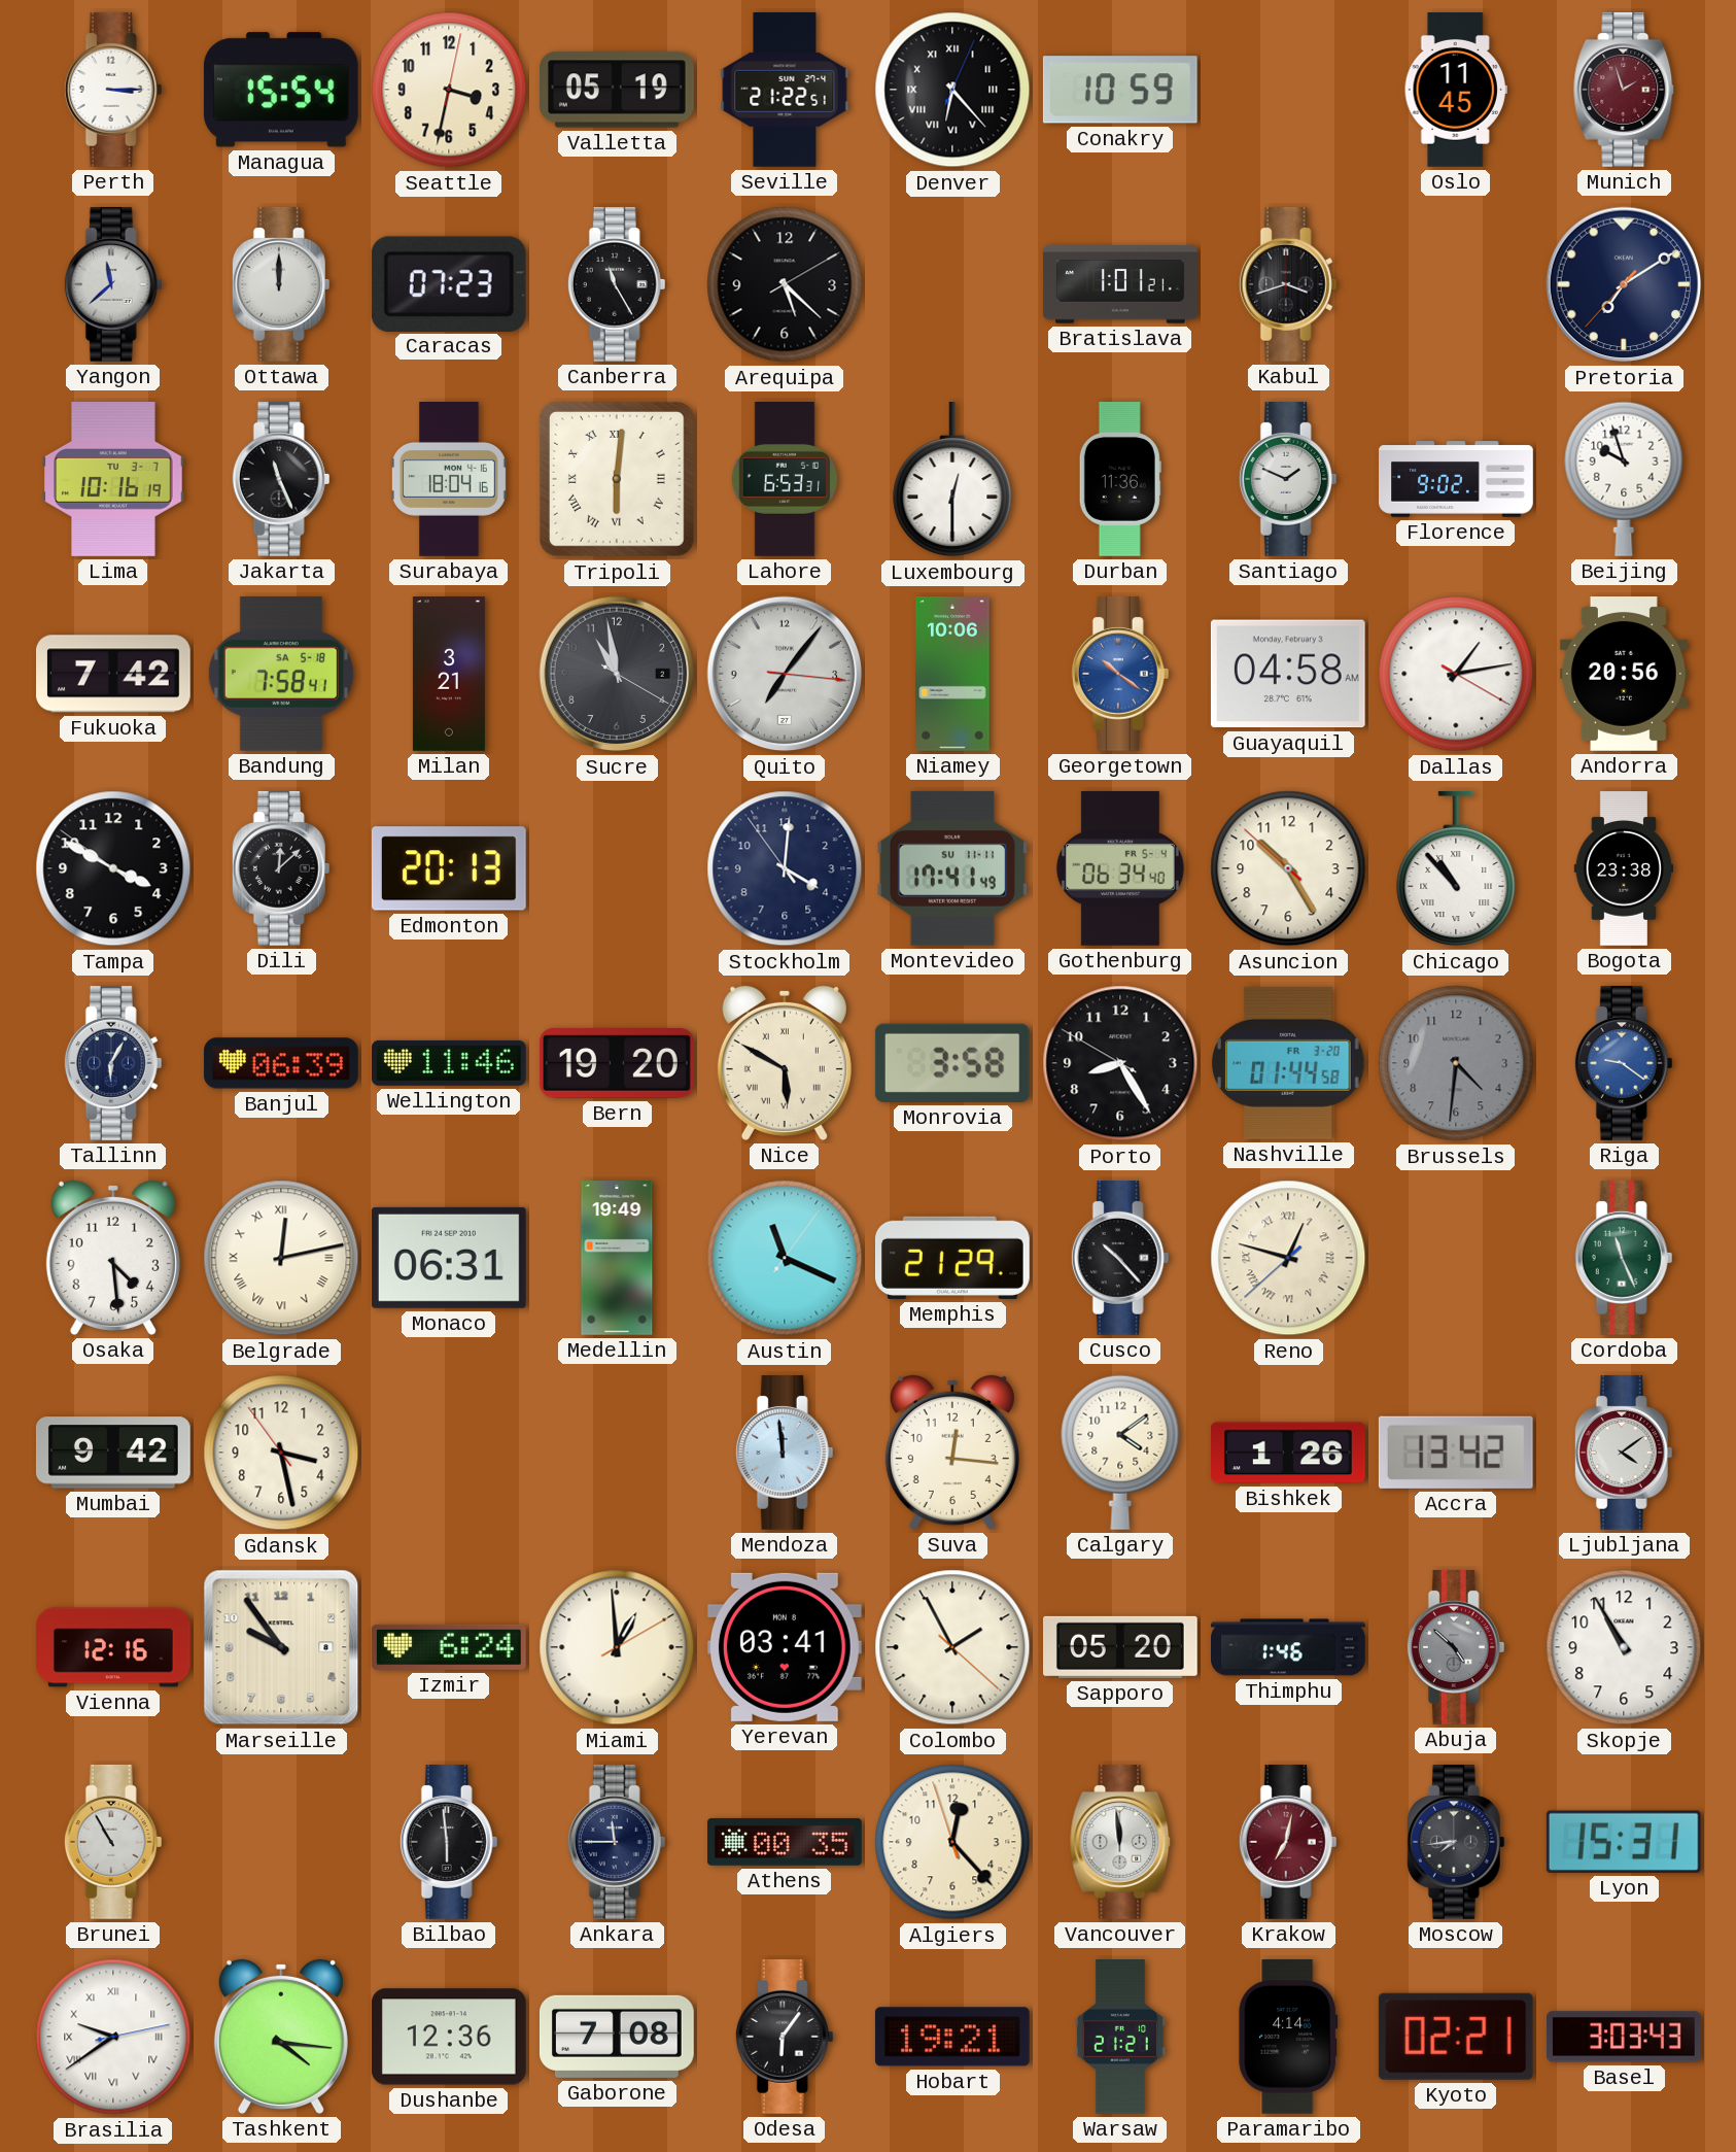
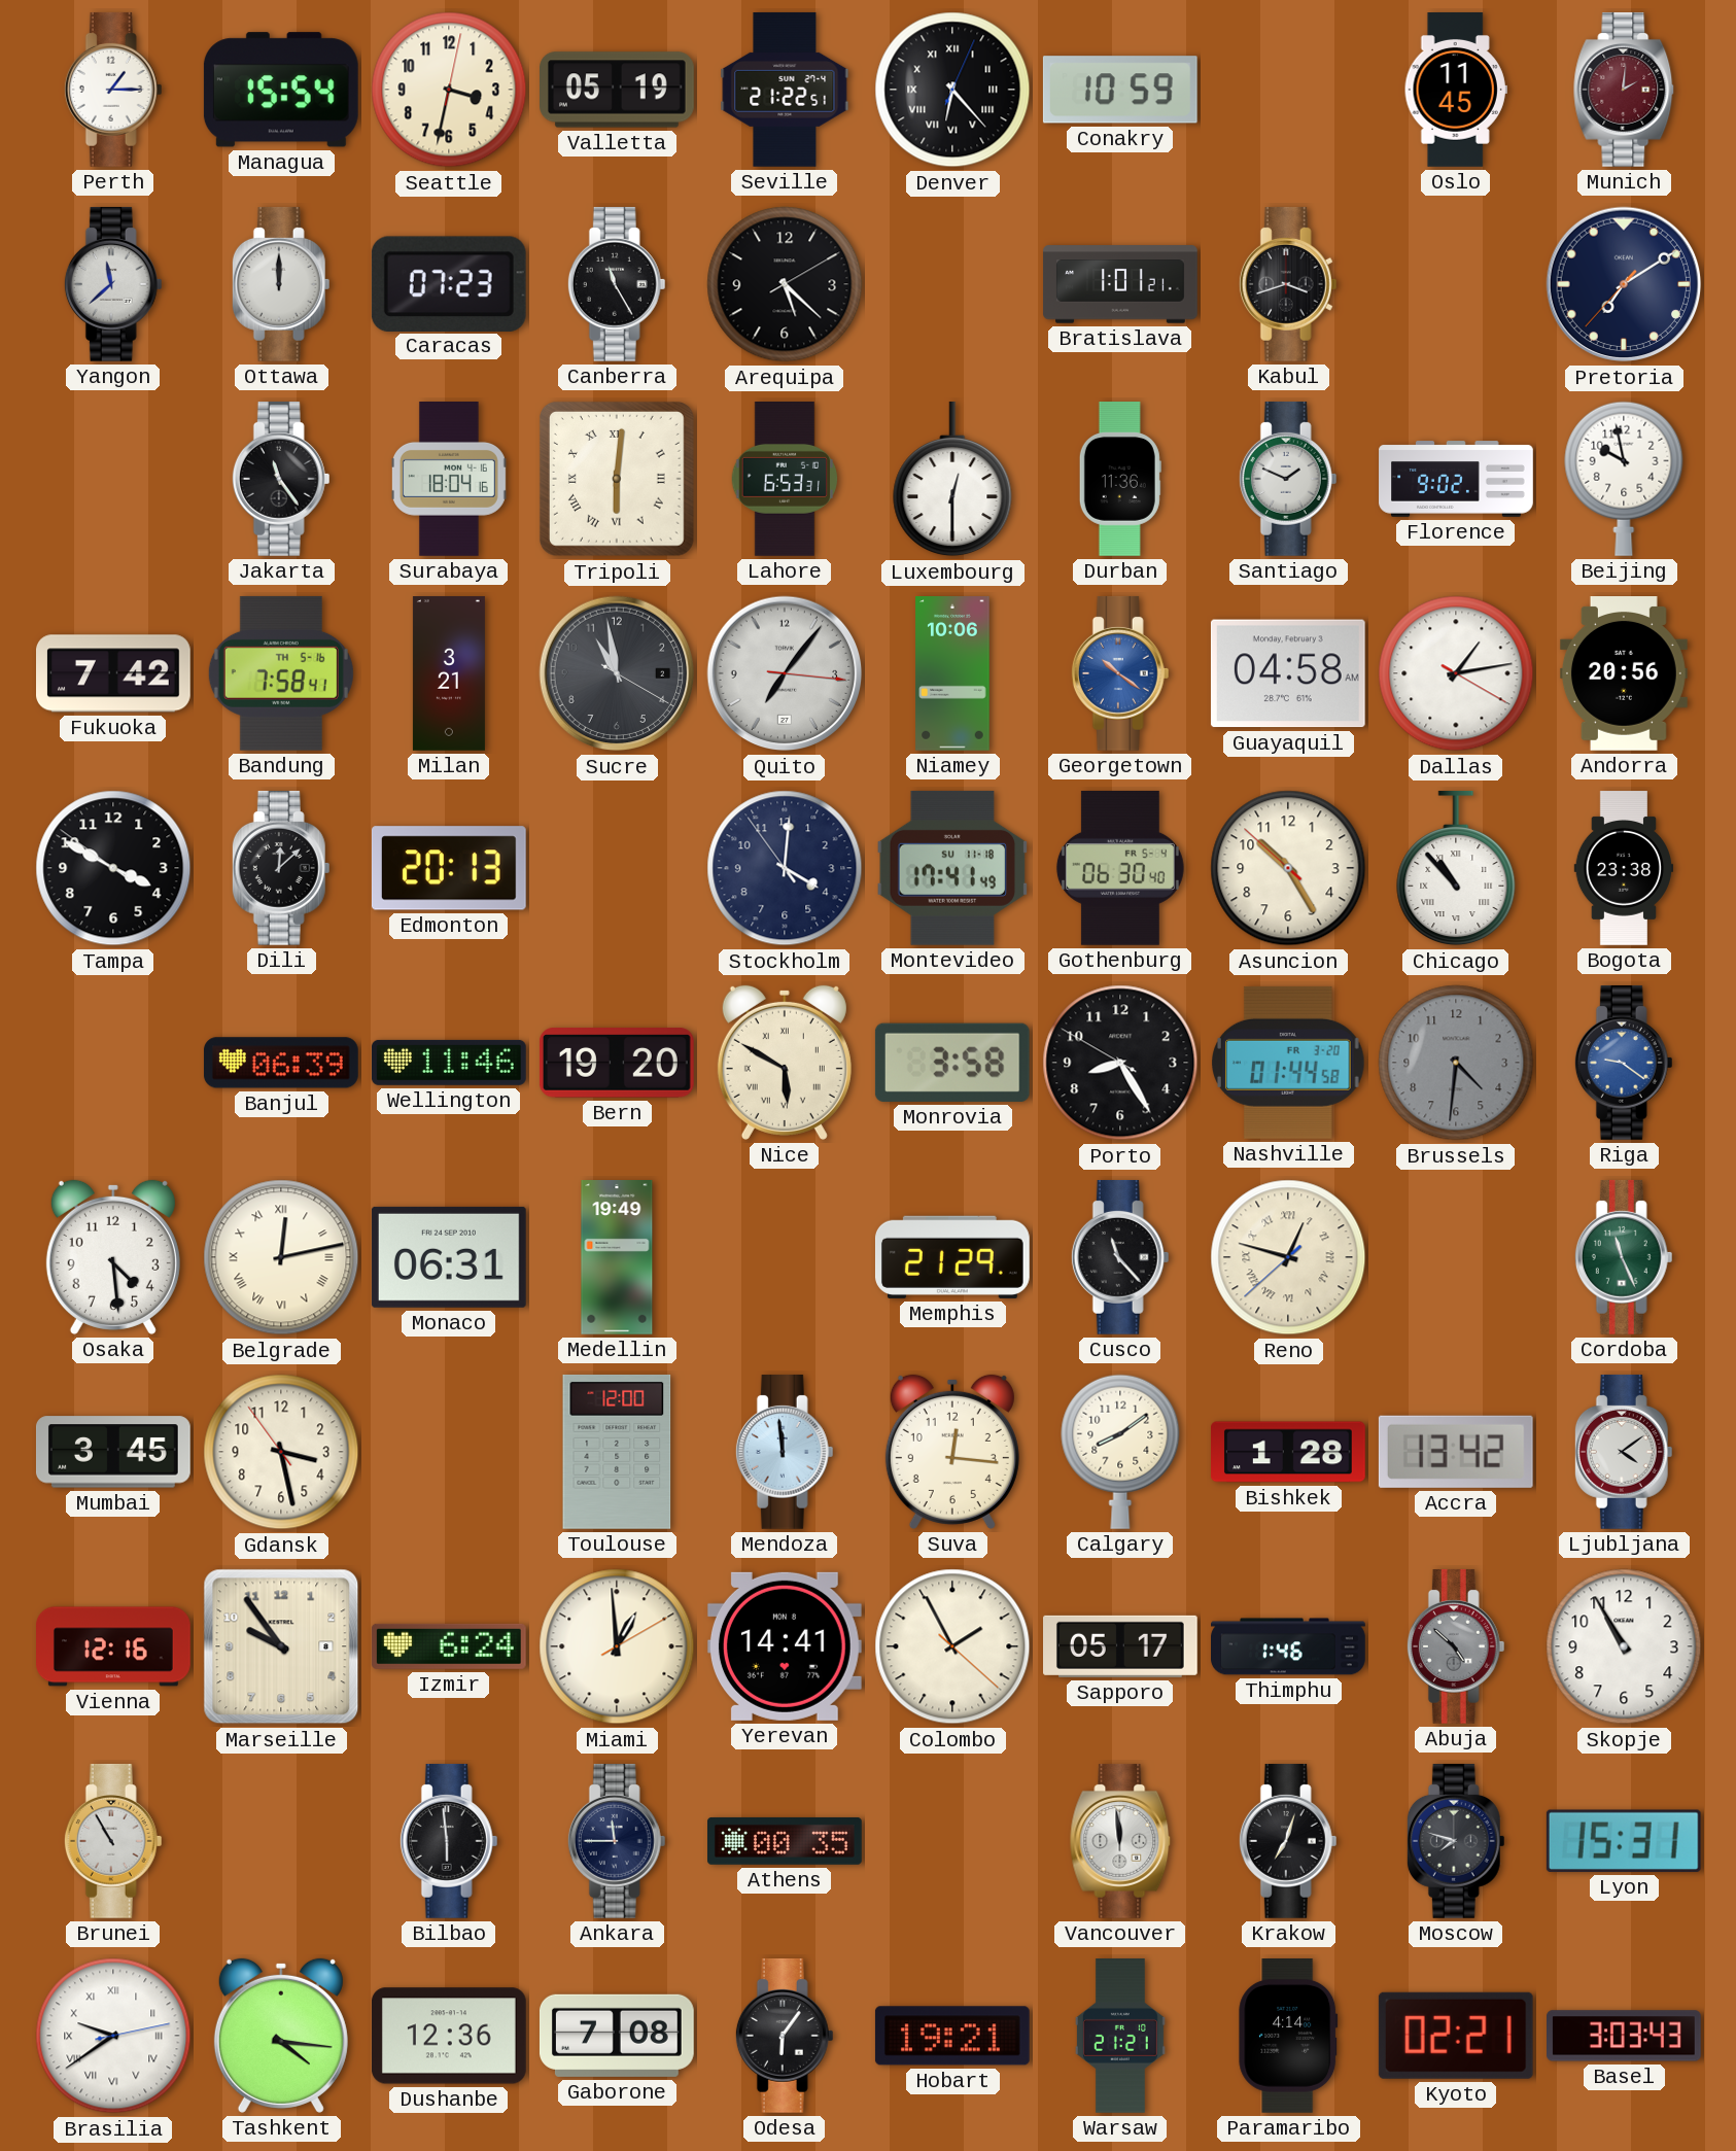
Perth: 3:15 -> 1:15
Munich: 1:57 -> 2:01
Lima: 10:16 -> none
Jakarta: 11:26 -> 11:24
Beijing: 9:57 -> 9:58
Bandung date: SA 5-18 -> TH 5-16
Montevideo date: SU 11-11 -> SU 11-18
Gothenburg: 06:34 -> 06:30
Tallinn: 6:05 -> none
Austin: 11:19 -> none
Cusco: 10:23 -> 11:23
Mumbai: 9:42 -> 3:45
Toulouse: none -> 12:00
Calgary: 4:09 -> 8:09
Bishkek: 1:26 -> 1:28
Yerevan: 03:41 -> 14:41
Sapporo: 05:20 -> 05:17
Algiers: 12:22 -> none
Krakow: 7:02 -> 7:03
Krakow dial: burgundy -> black
Moscow: 7:44 -> 7:48
